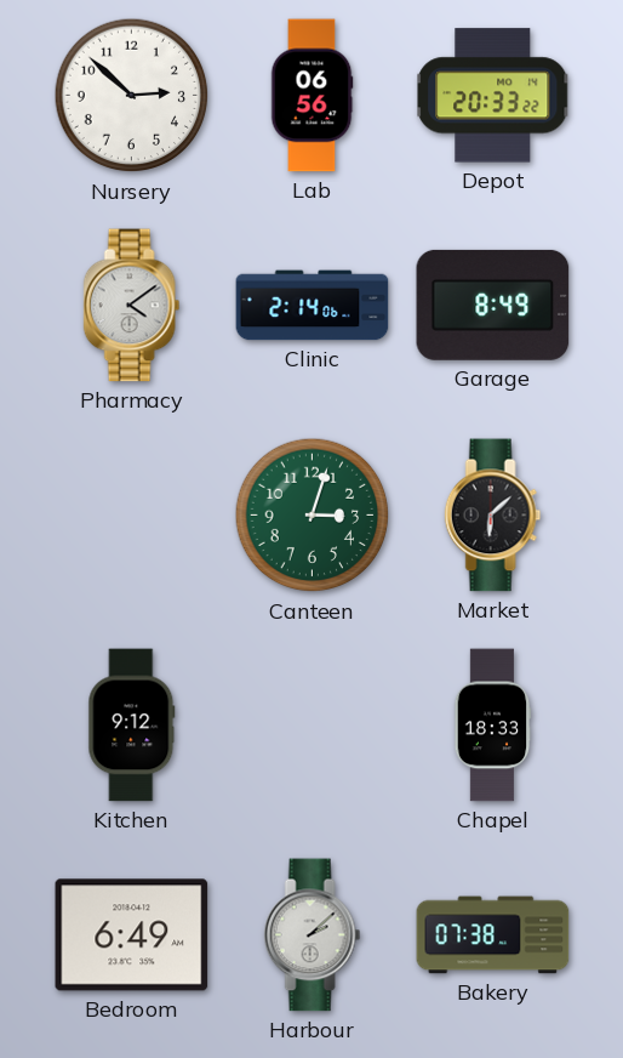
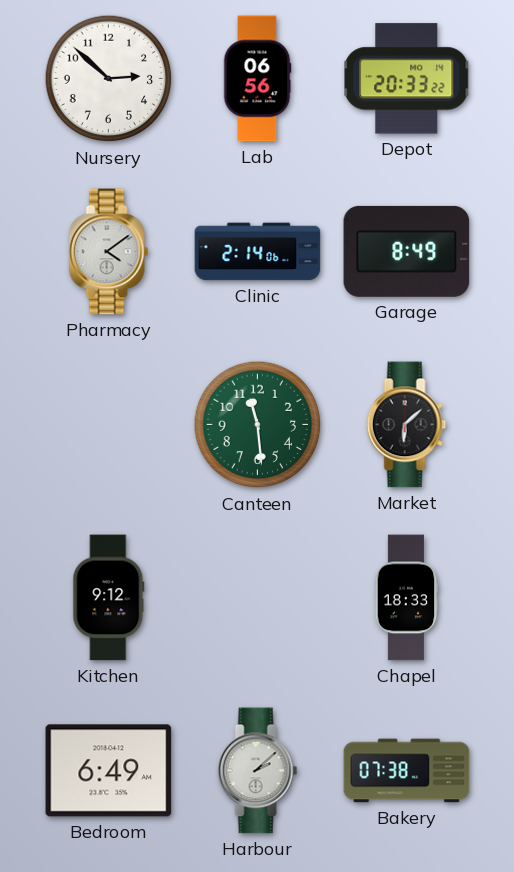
Canteen: 3:03 -> 11:29
